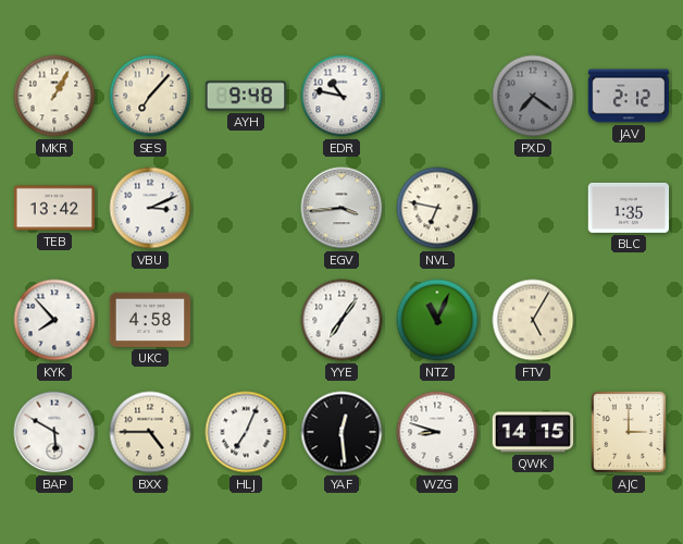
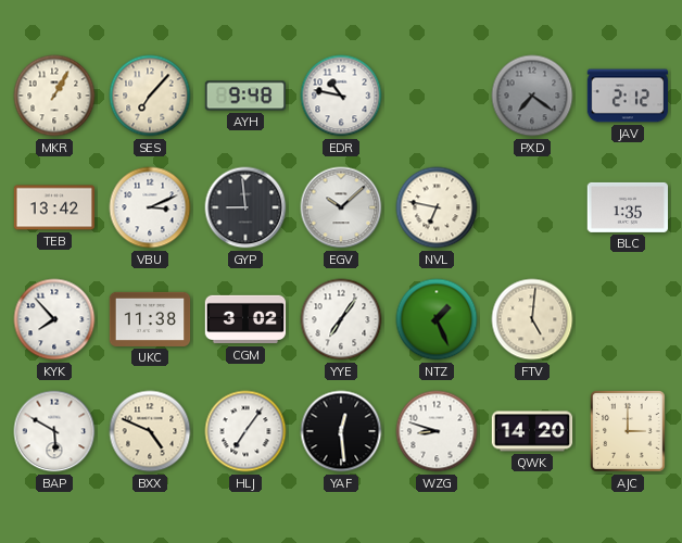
GYP: none -> 8:59
EGV: 3:44 -> 10:08
UKC: 4:58 -> 11:38
CGM: none -> 3:02
NTZ: 11:04 -> 1:26
FTV: 5:05 -> 5:01
BXX: 4:45 -> 4:49
HLJ: 7:04 -> 7:06
QWK: 14:15 -> 14:20
